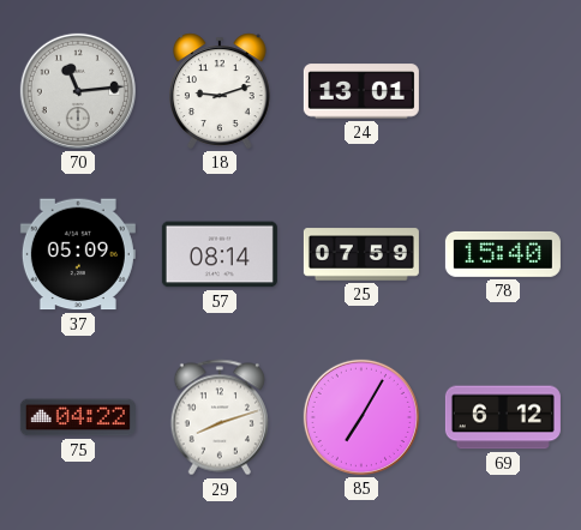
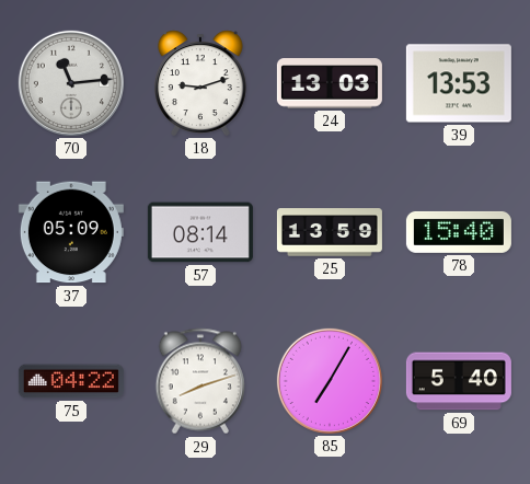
24: 13:01 -> 13:03
39: none -> 13:53
25: 07:59 -> 13:59
69: 6:12 -> 5:40
